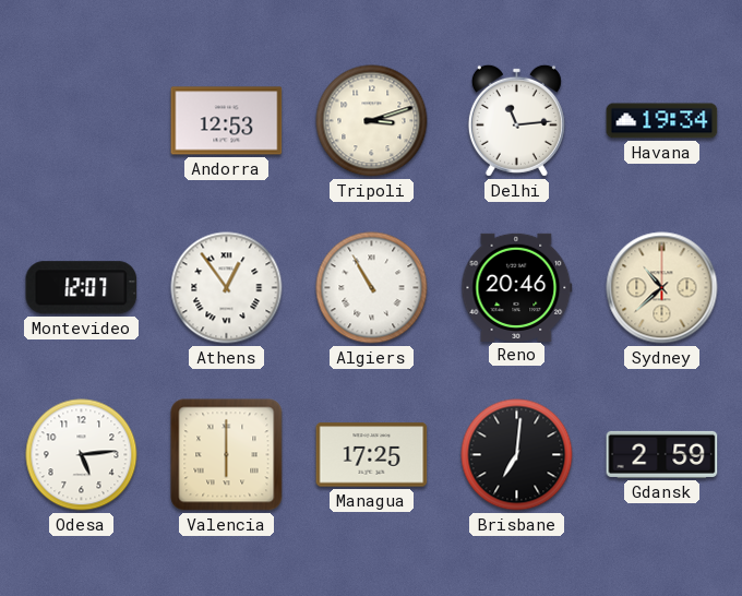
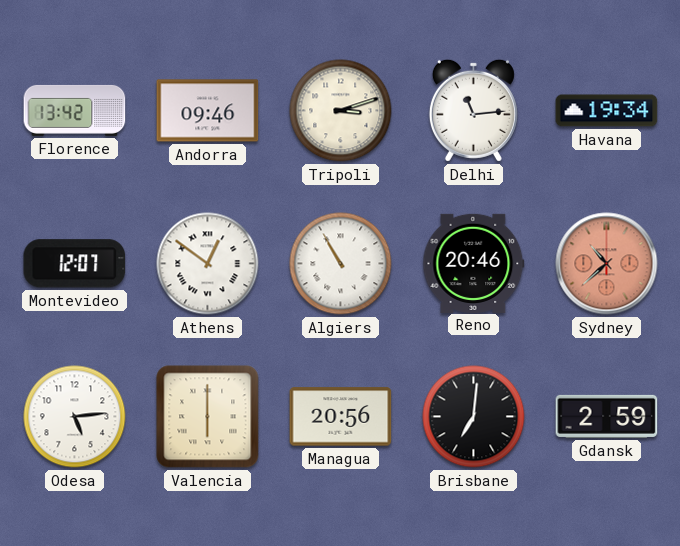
Florence: none -> 13:42
Andorra: 12:53 -> 09:46
Athens: 12:54 -> 12:51
Sydney dial: cream -> salmon
Managua: 17:25 -> 20:56
